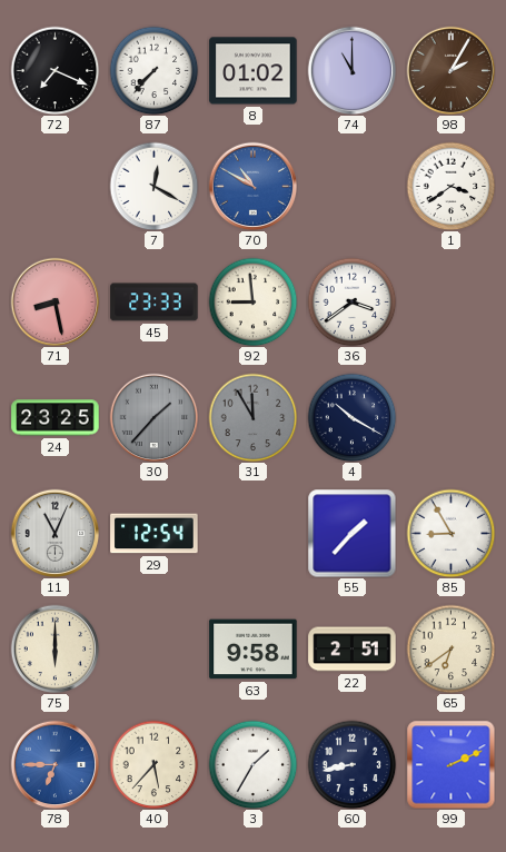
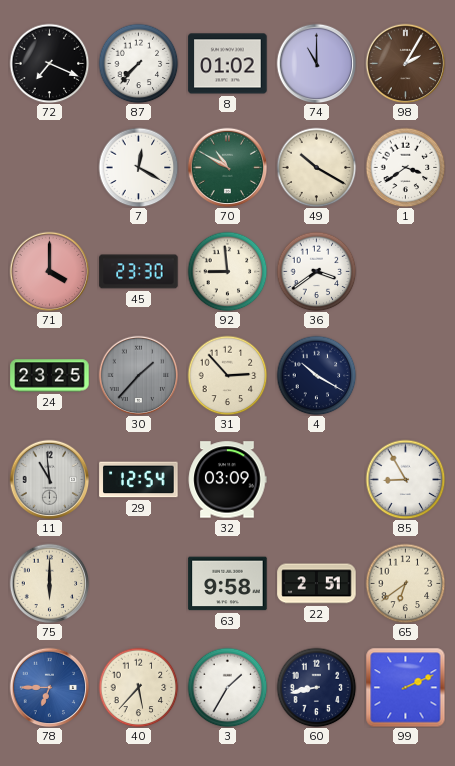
70 dial: blue -> green
49: none -> 10:20
71: 8:28 -> 4:00
45: 23:33 -> 23:30
31: 11:55 -> 2:53
31 dial: grey -> cream
11: 11:04 -> 10:59
32: none -> 03:09
55: 1:37 -> none
